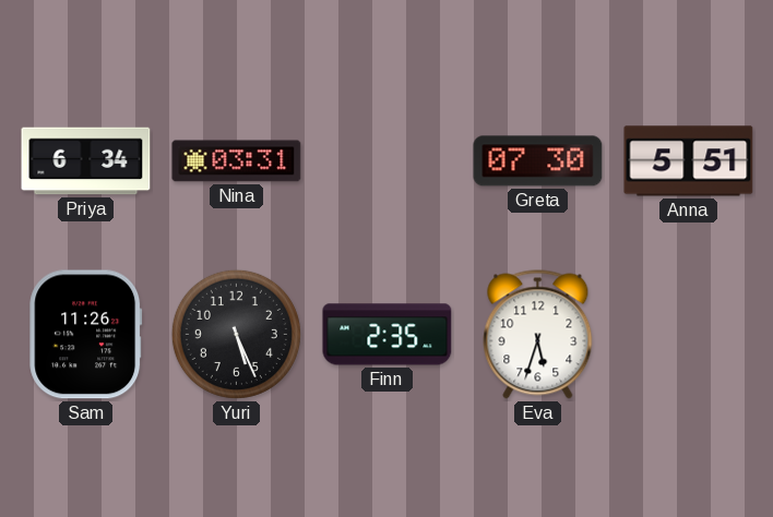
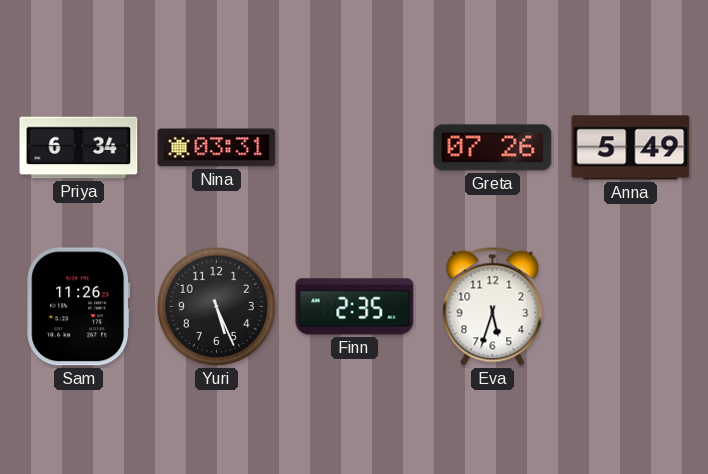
Greta: 07:30 -> 07:26
Anna: 5:51 -> 5:49
